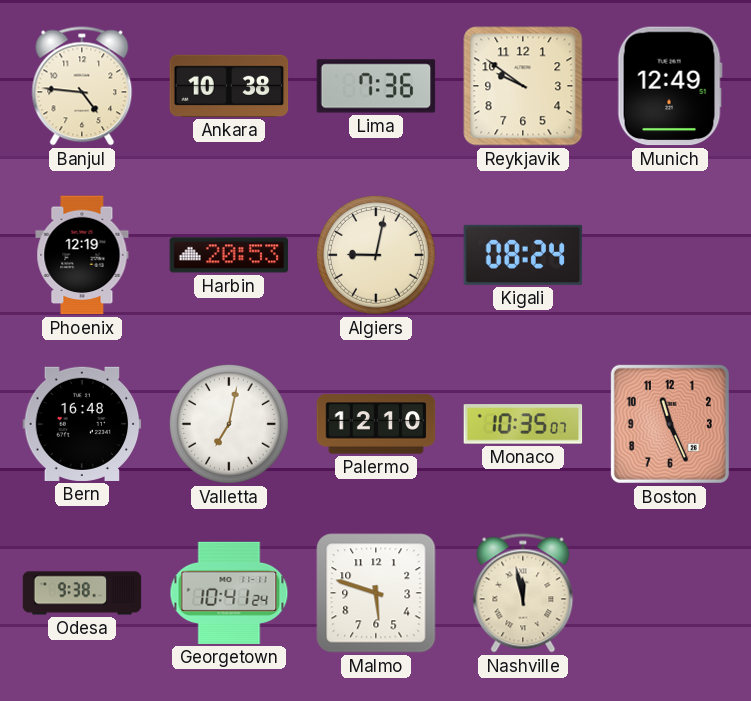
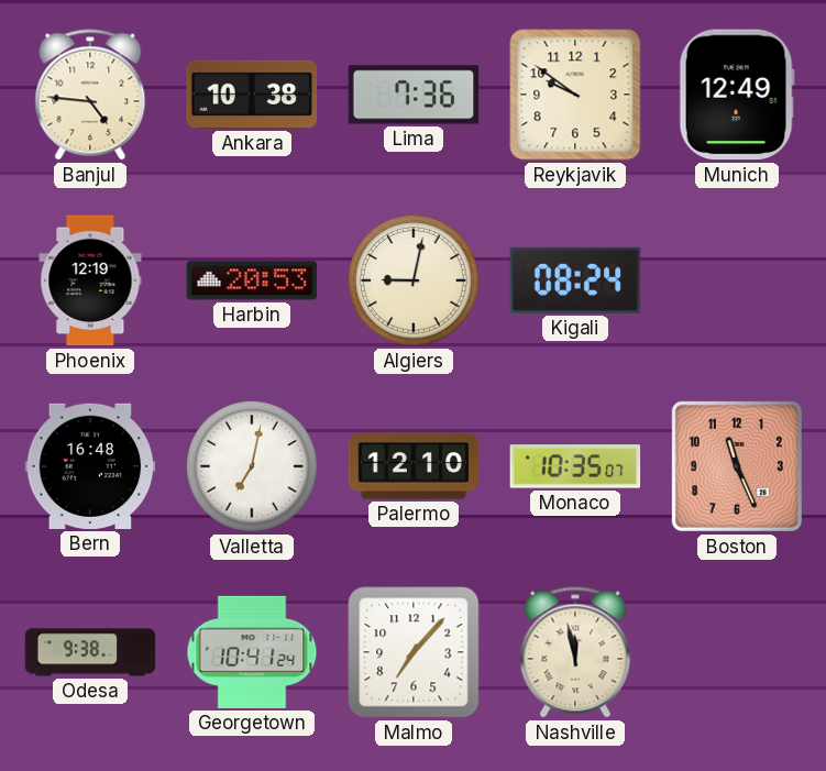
Malmo: 5:48 -> 7:07
